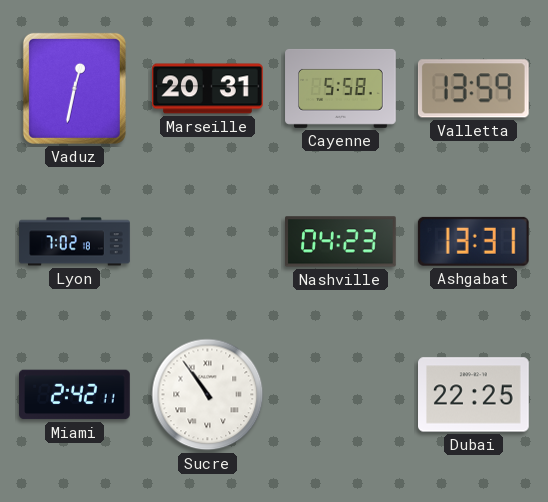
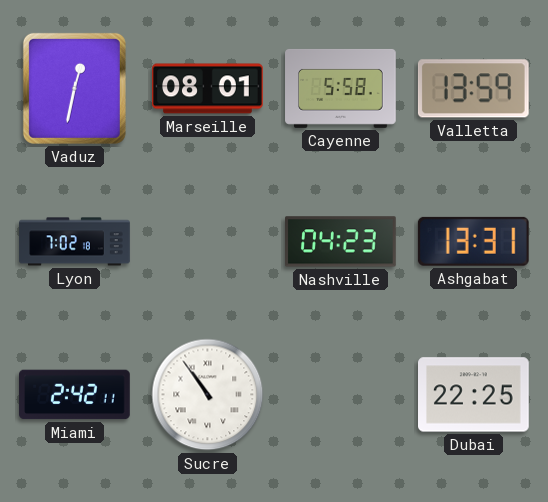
Marseille: 20:31 -> 08:01
